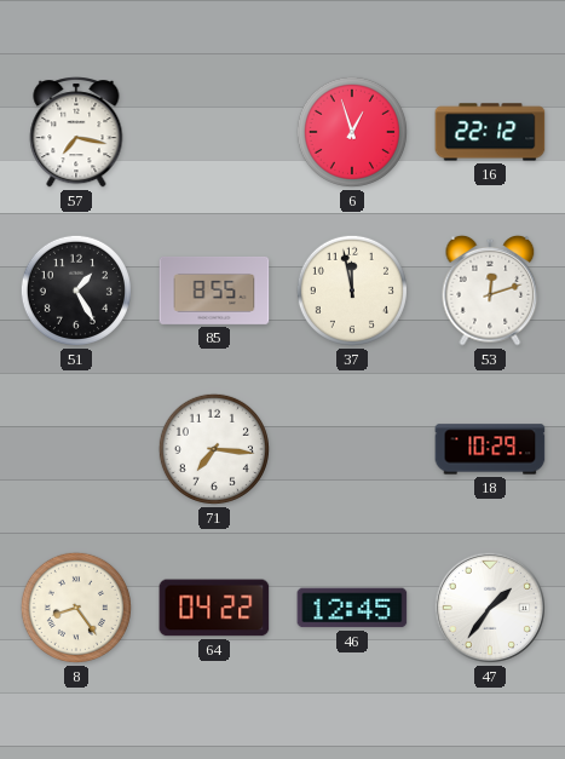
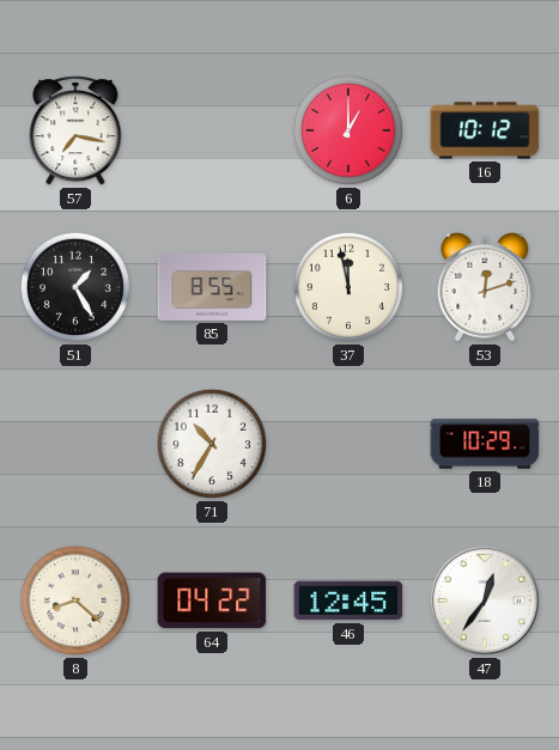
6: 12:57 -> 1:00
16: 22:12 -> 10:12
71: 7:16 -> 10:35
8: 8:24 -> 8:22
47: 1:36 -> 12:36
